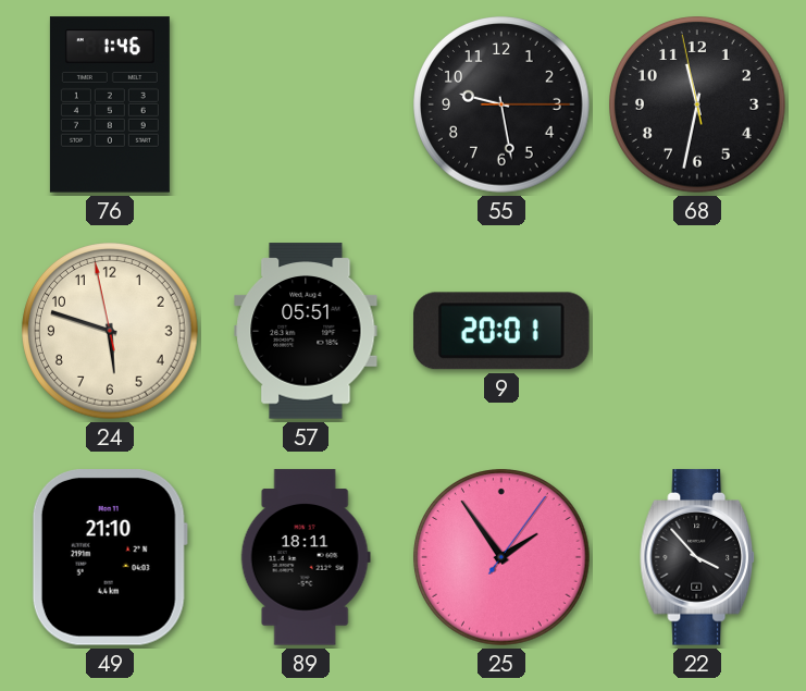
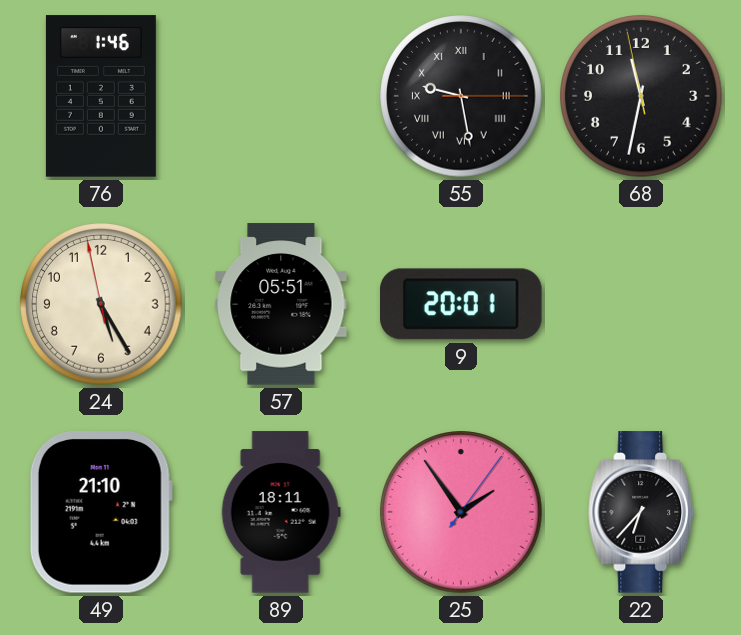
55 numerals: Arabic -> Roman
24: 5:47 -> 5:24
22: 3:53 -> 6:37
